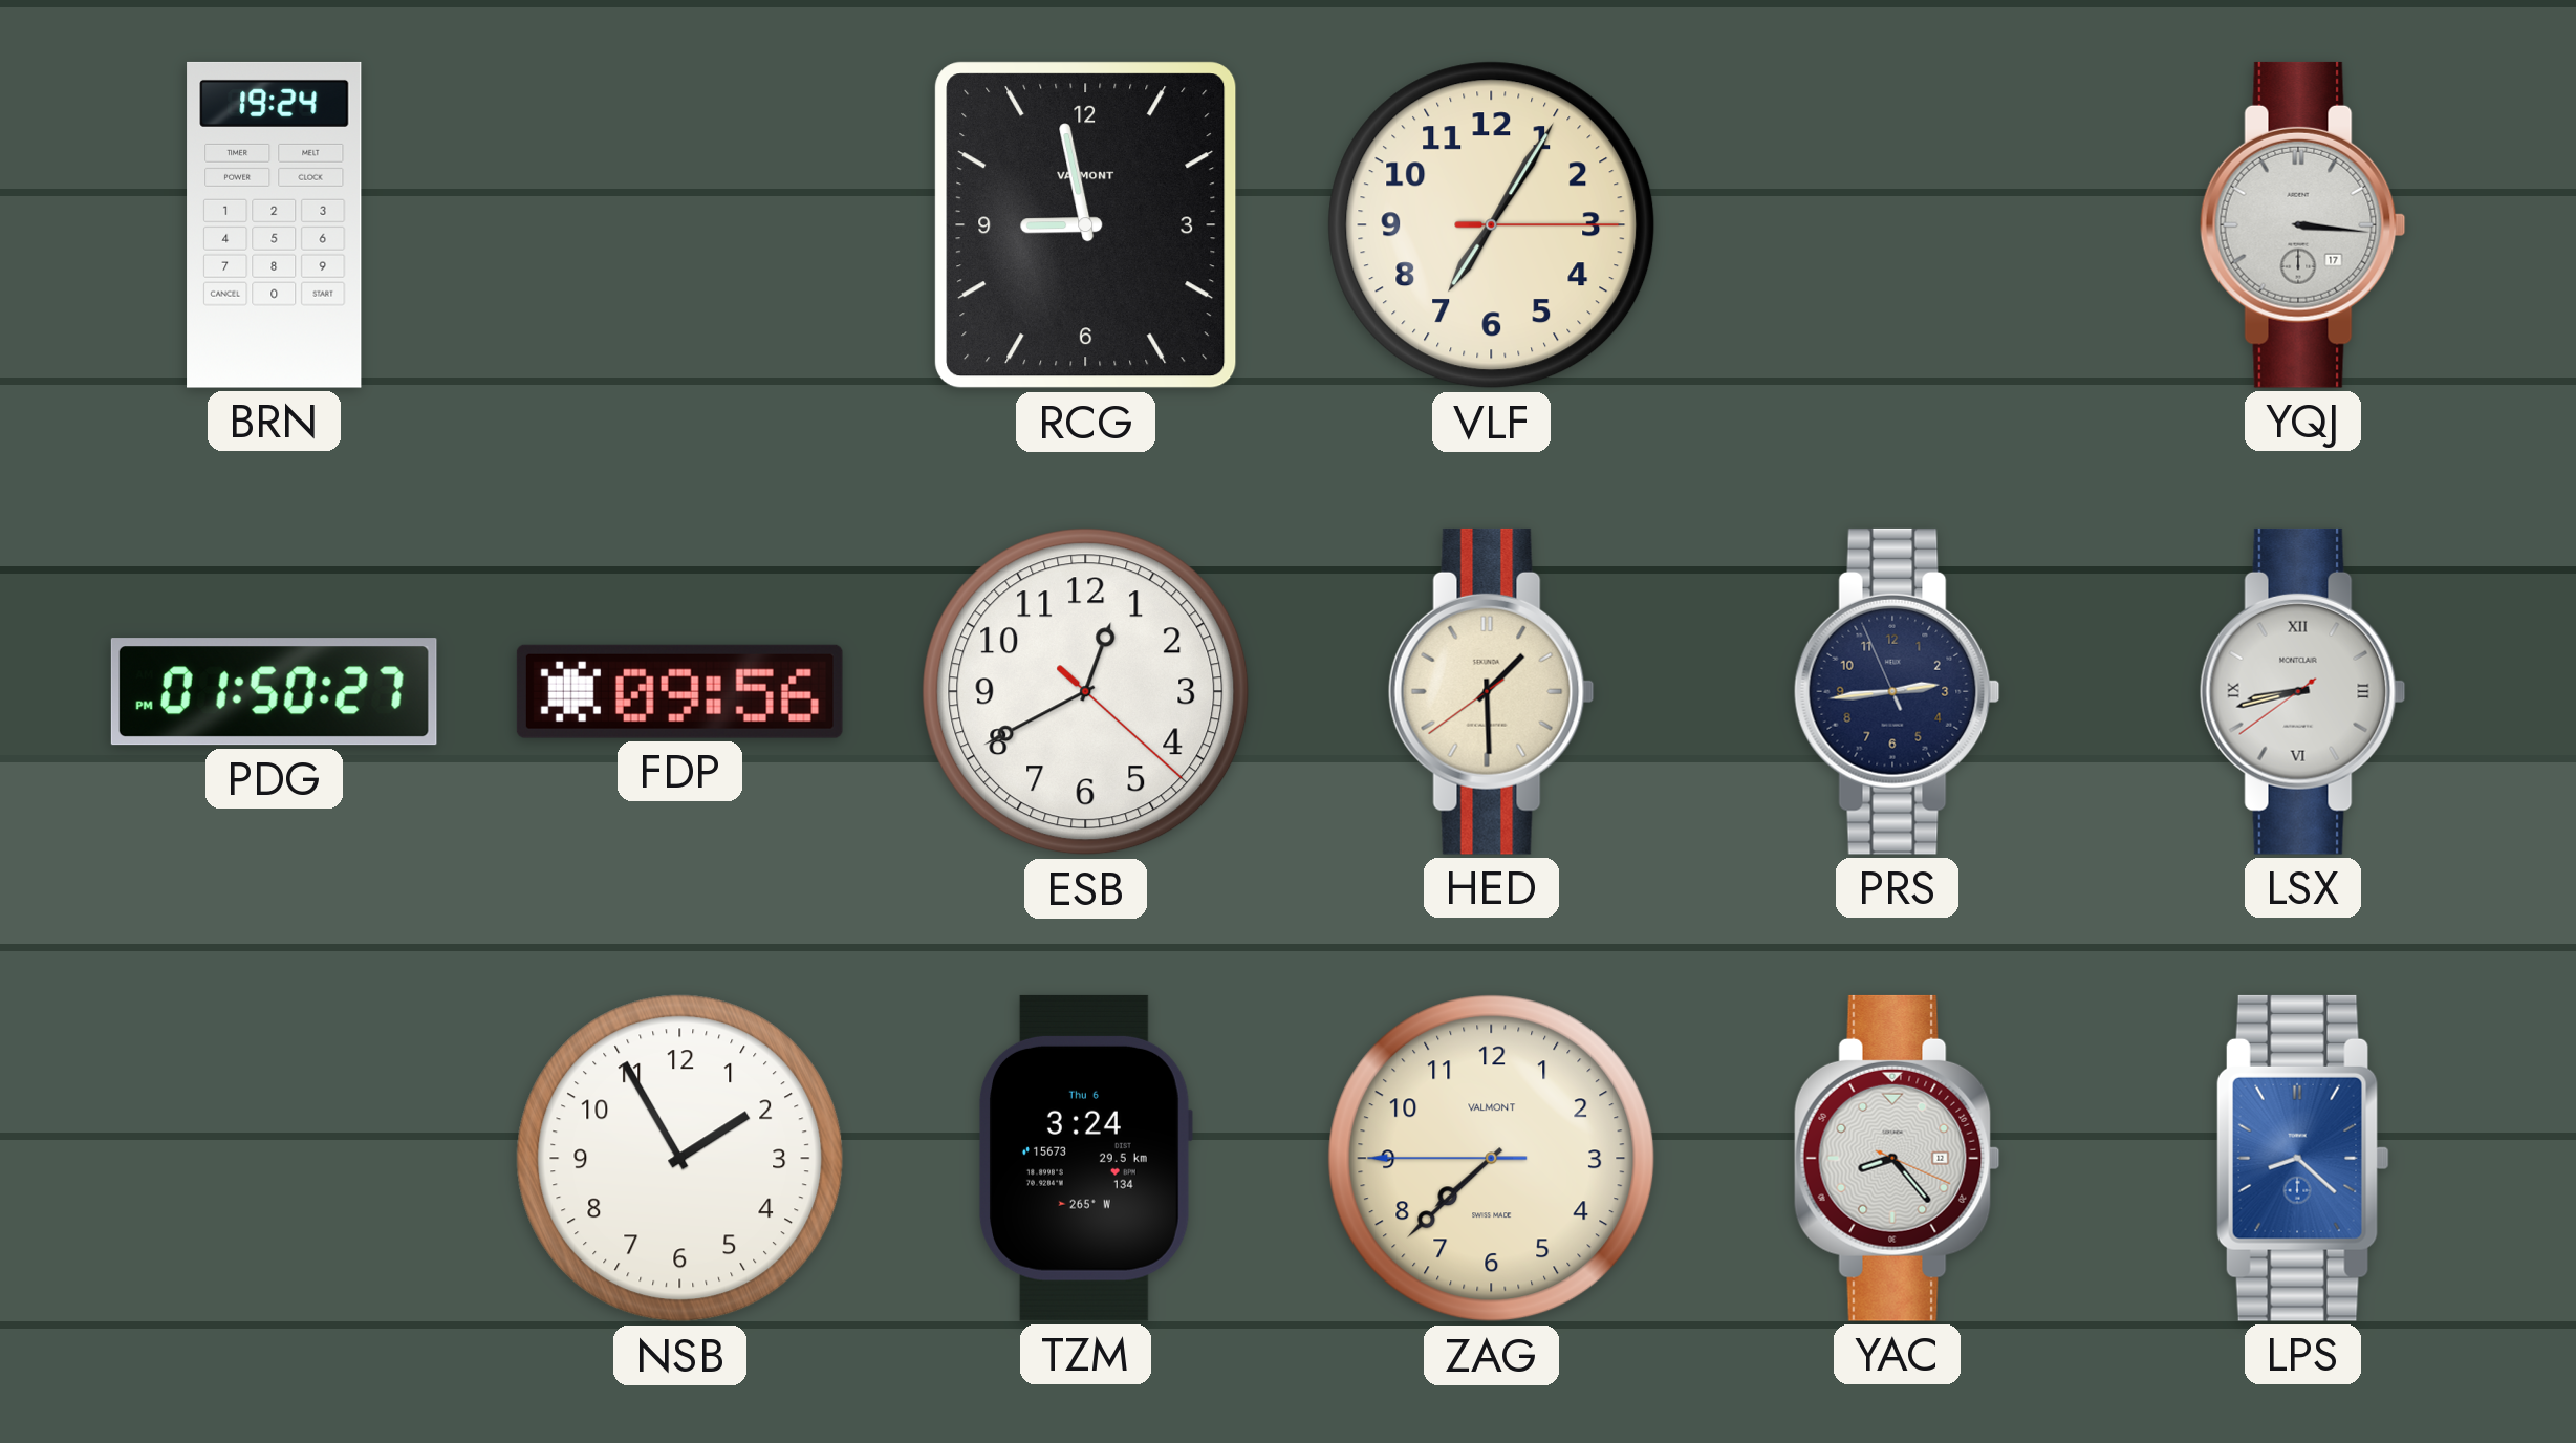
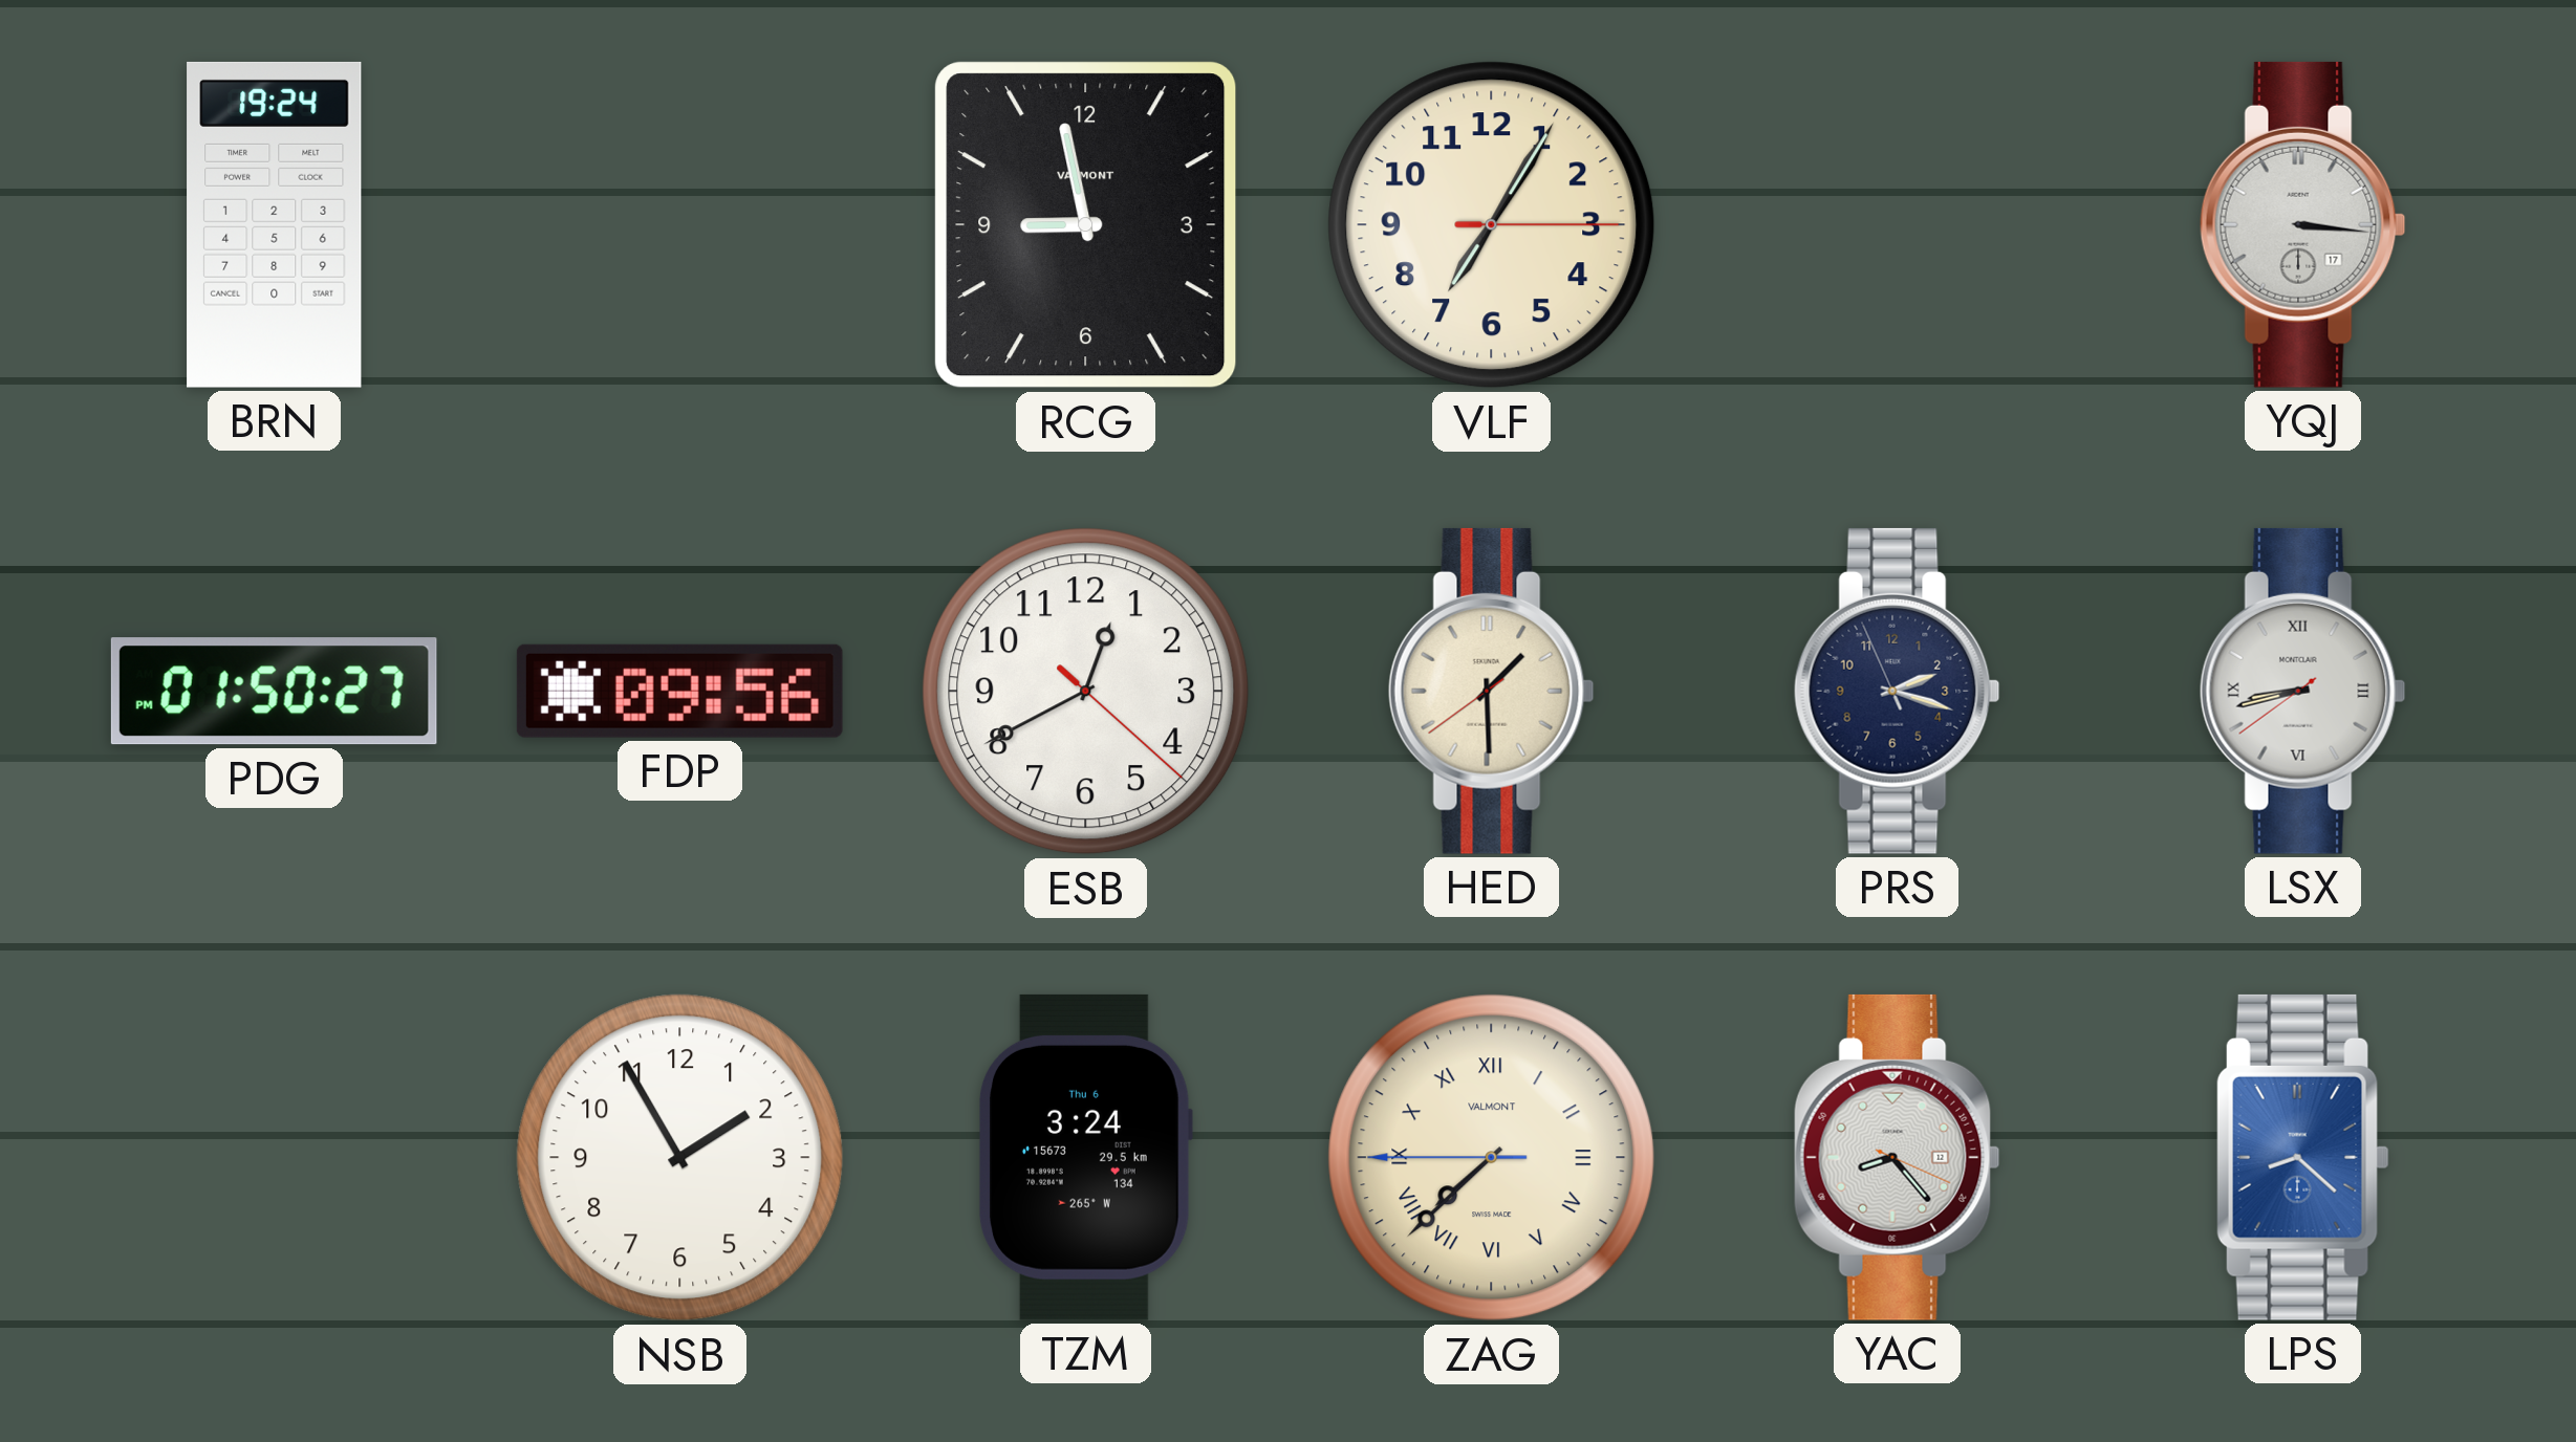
PRS: 2:43 -> 2:17
ZAG numerals: Arabic -> Roman
